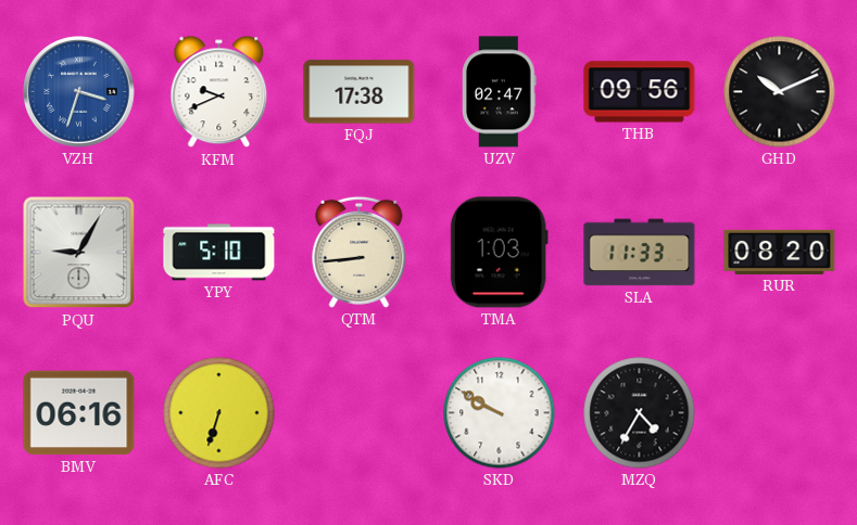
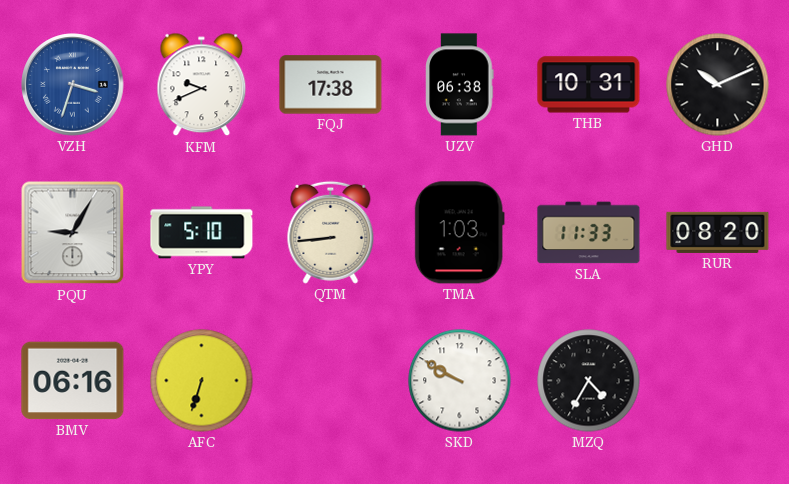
UZV: 02:47 -> 06:38
THB: 09:56 -> 10:31
